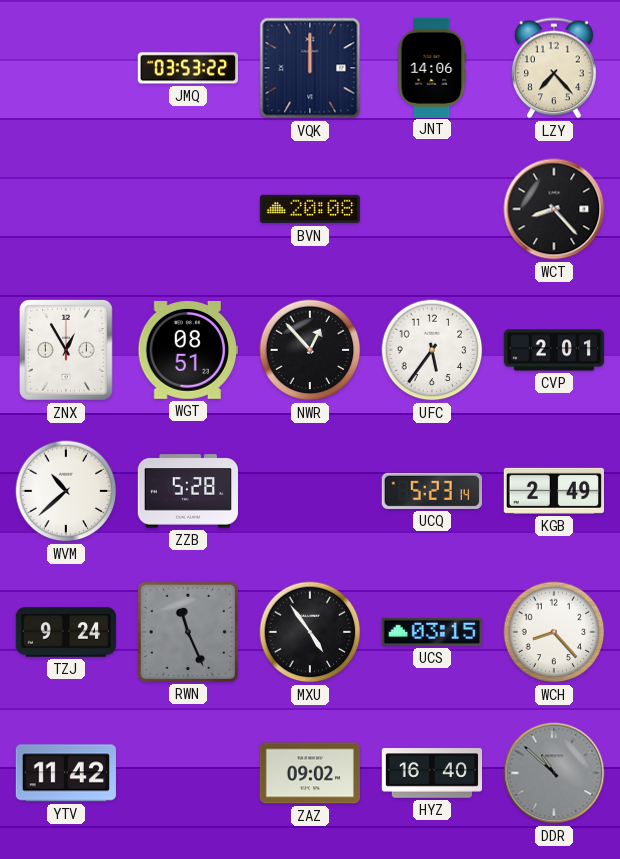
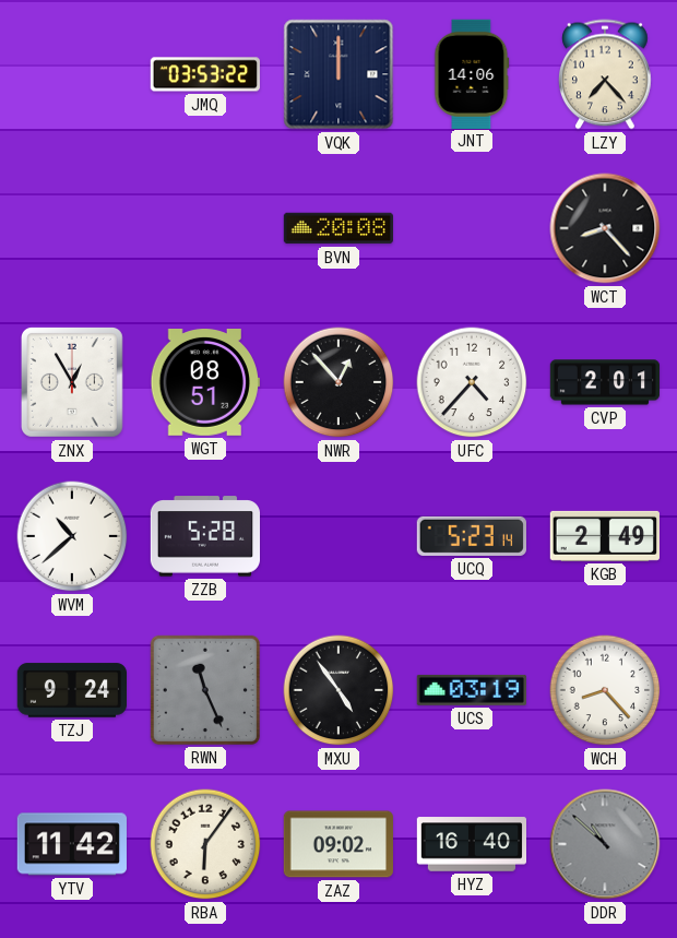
UFC: 5:36 -> 4:37
UCS: 03:15 -> 03:19
RBA: none -> 6:06
